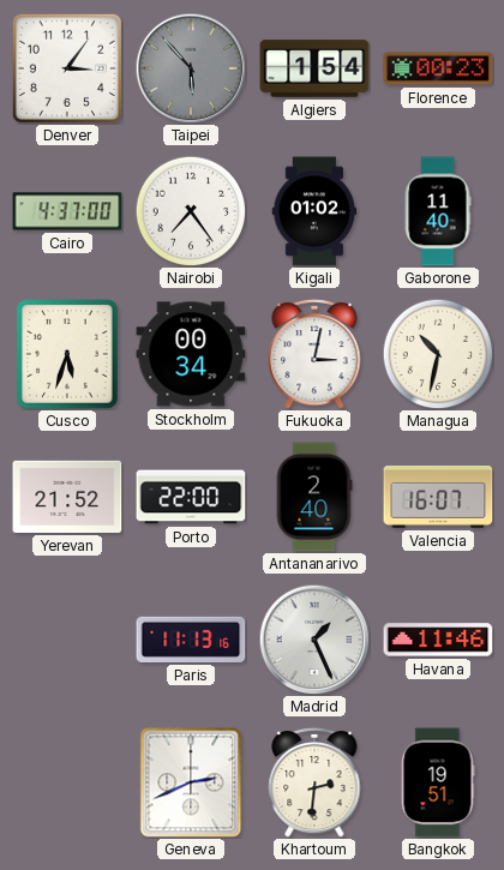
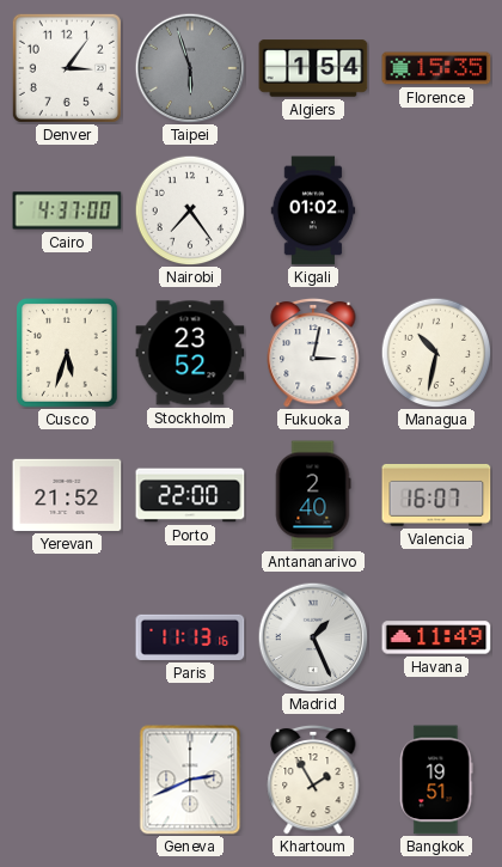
Taipei: 5:53 -> 5:57
Florence: 00:23 -> 15:35
Gaborone: 11:40 -> none
Stockholm: 00:34 -> 23:52
Havana: 11:46 -> 11:49
Khartoum: 2:31 -> 1:55
